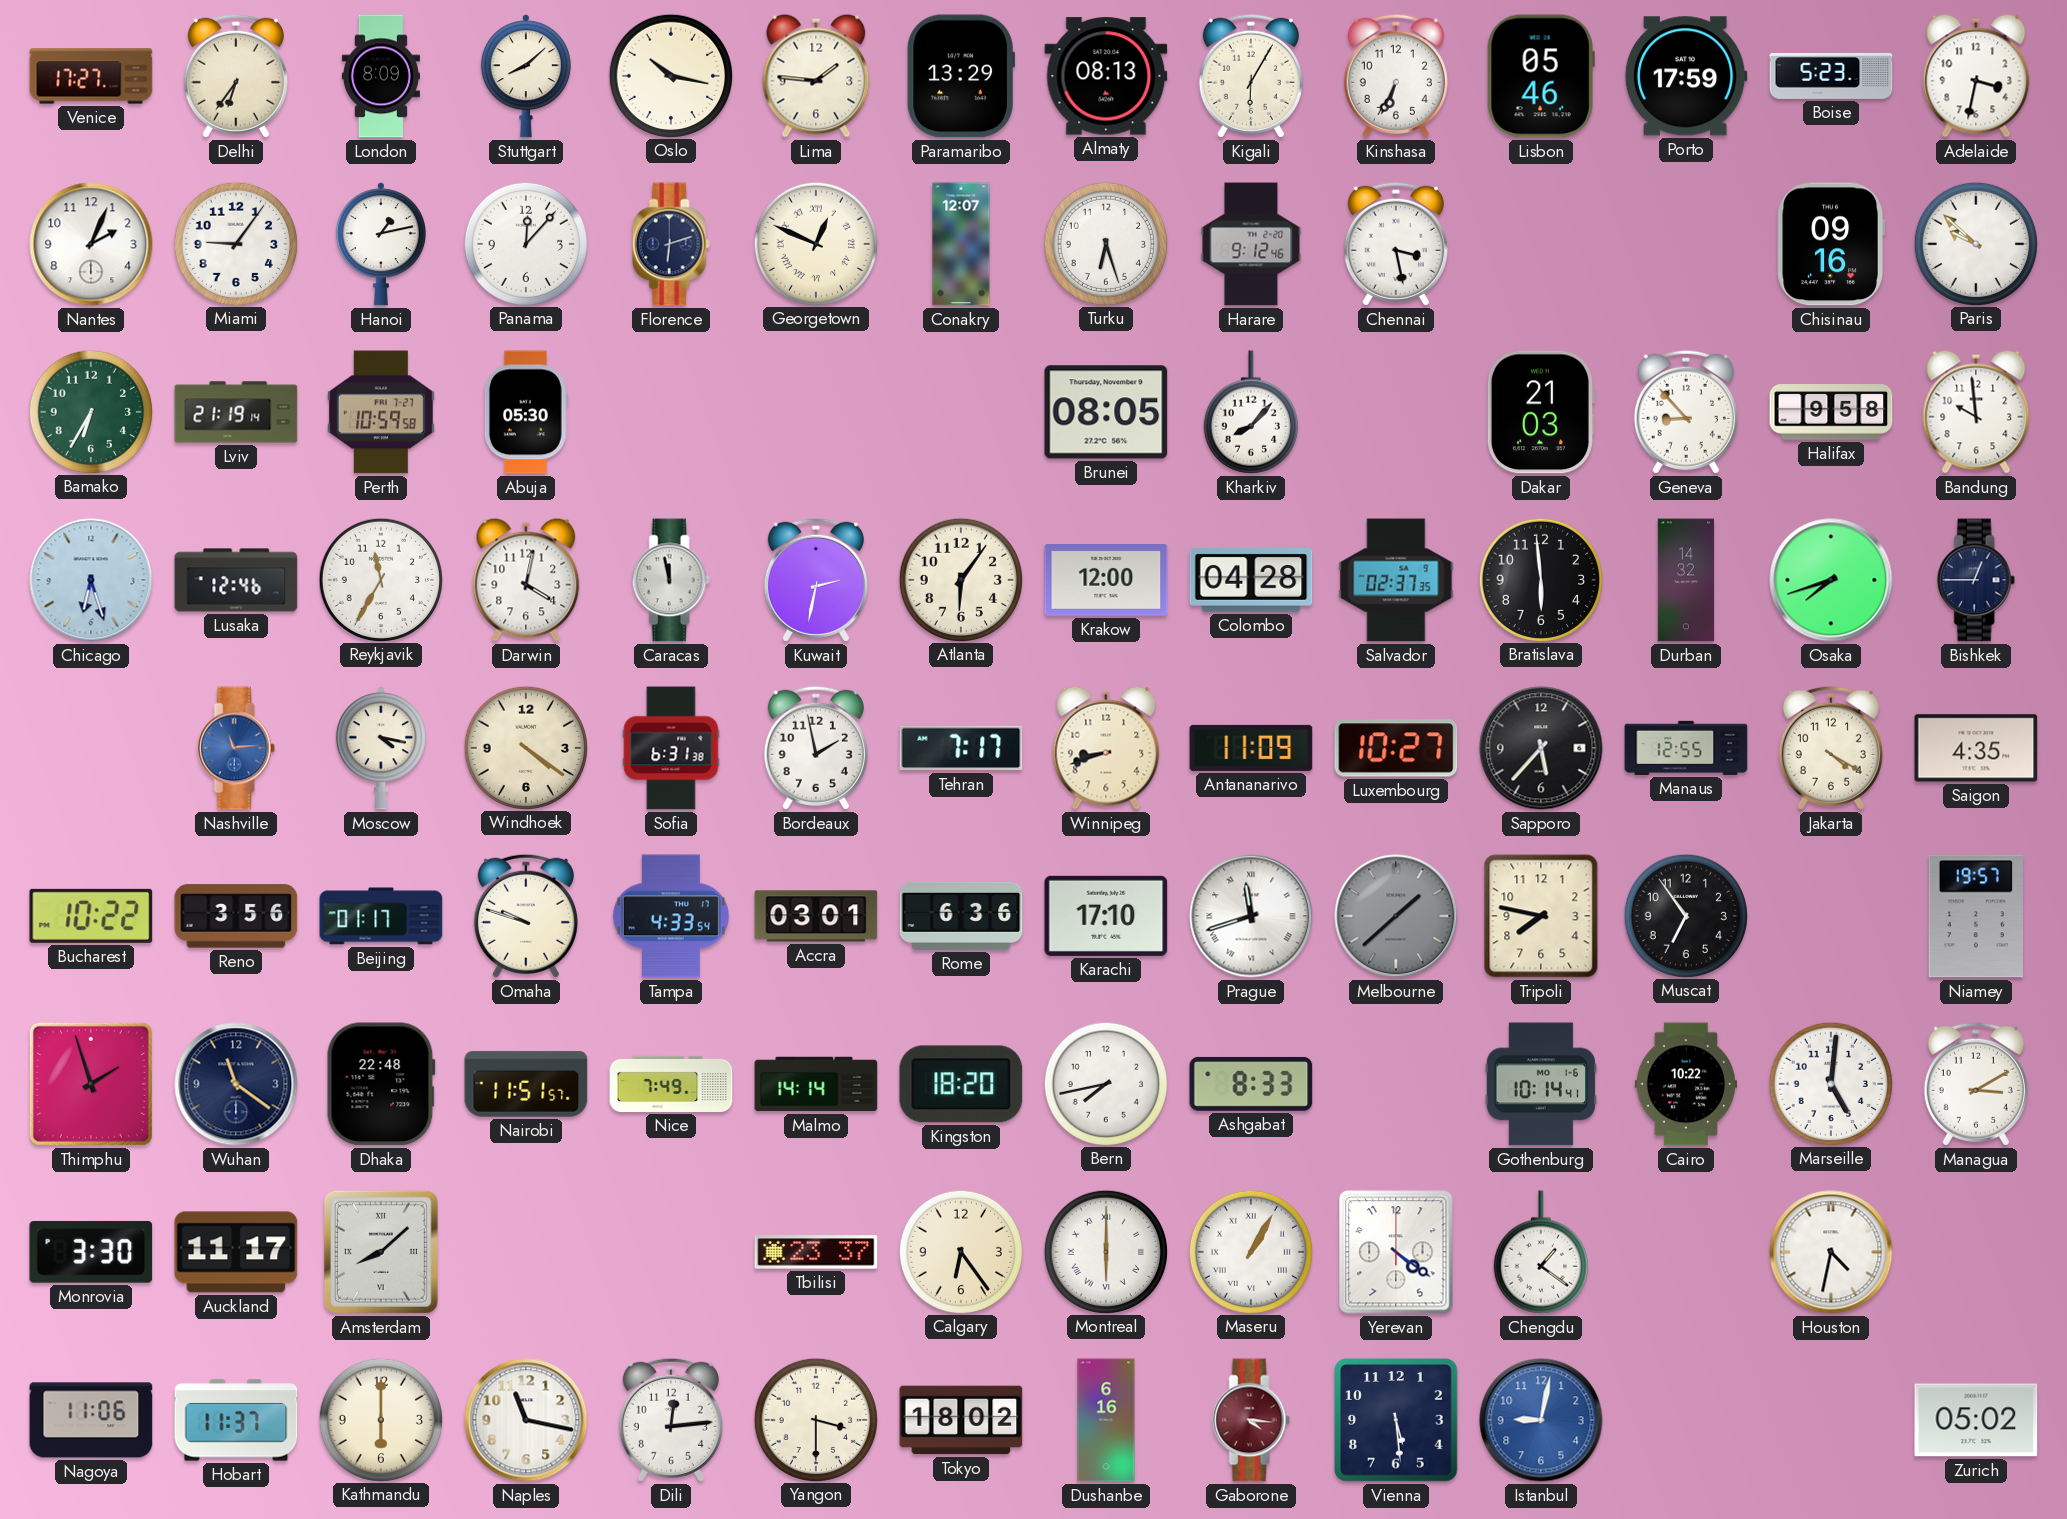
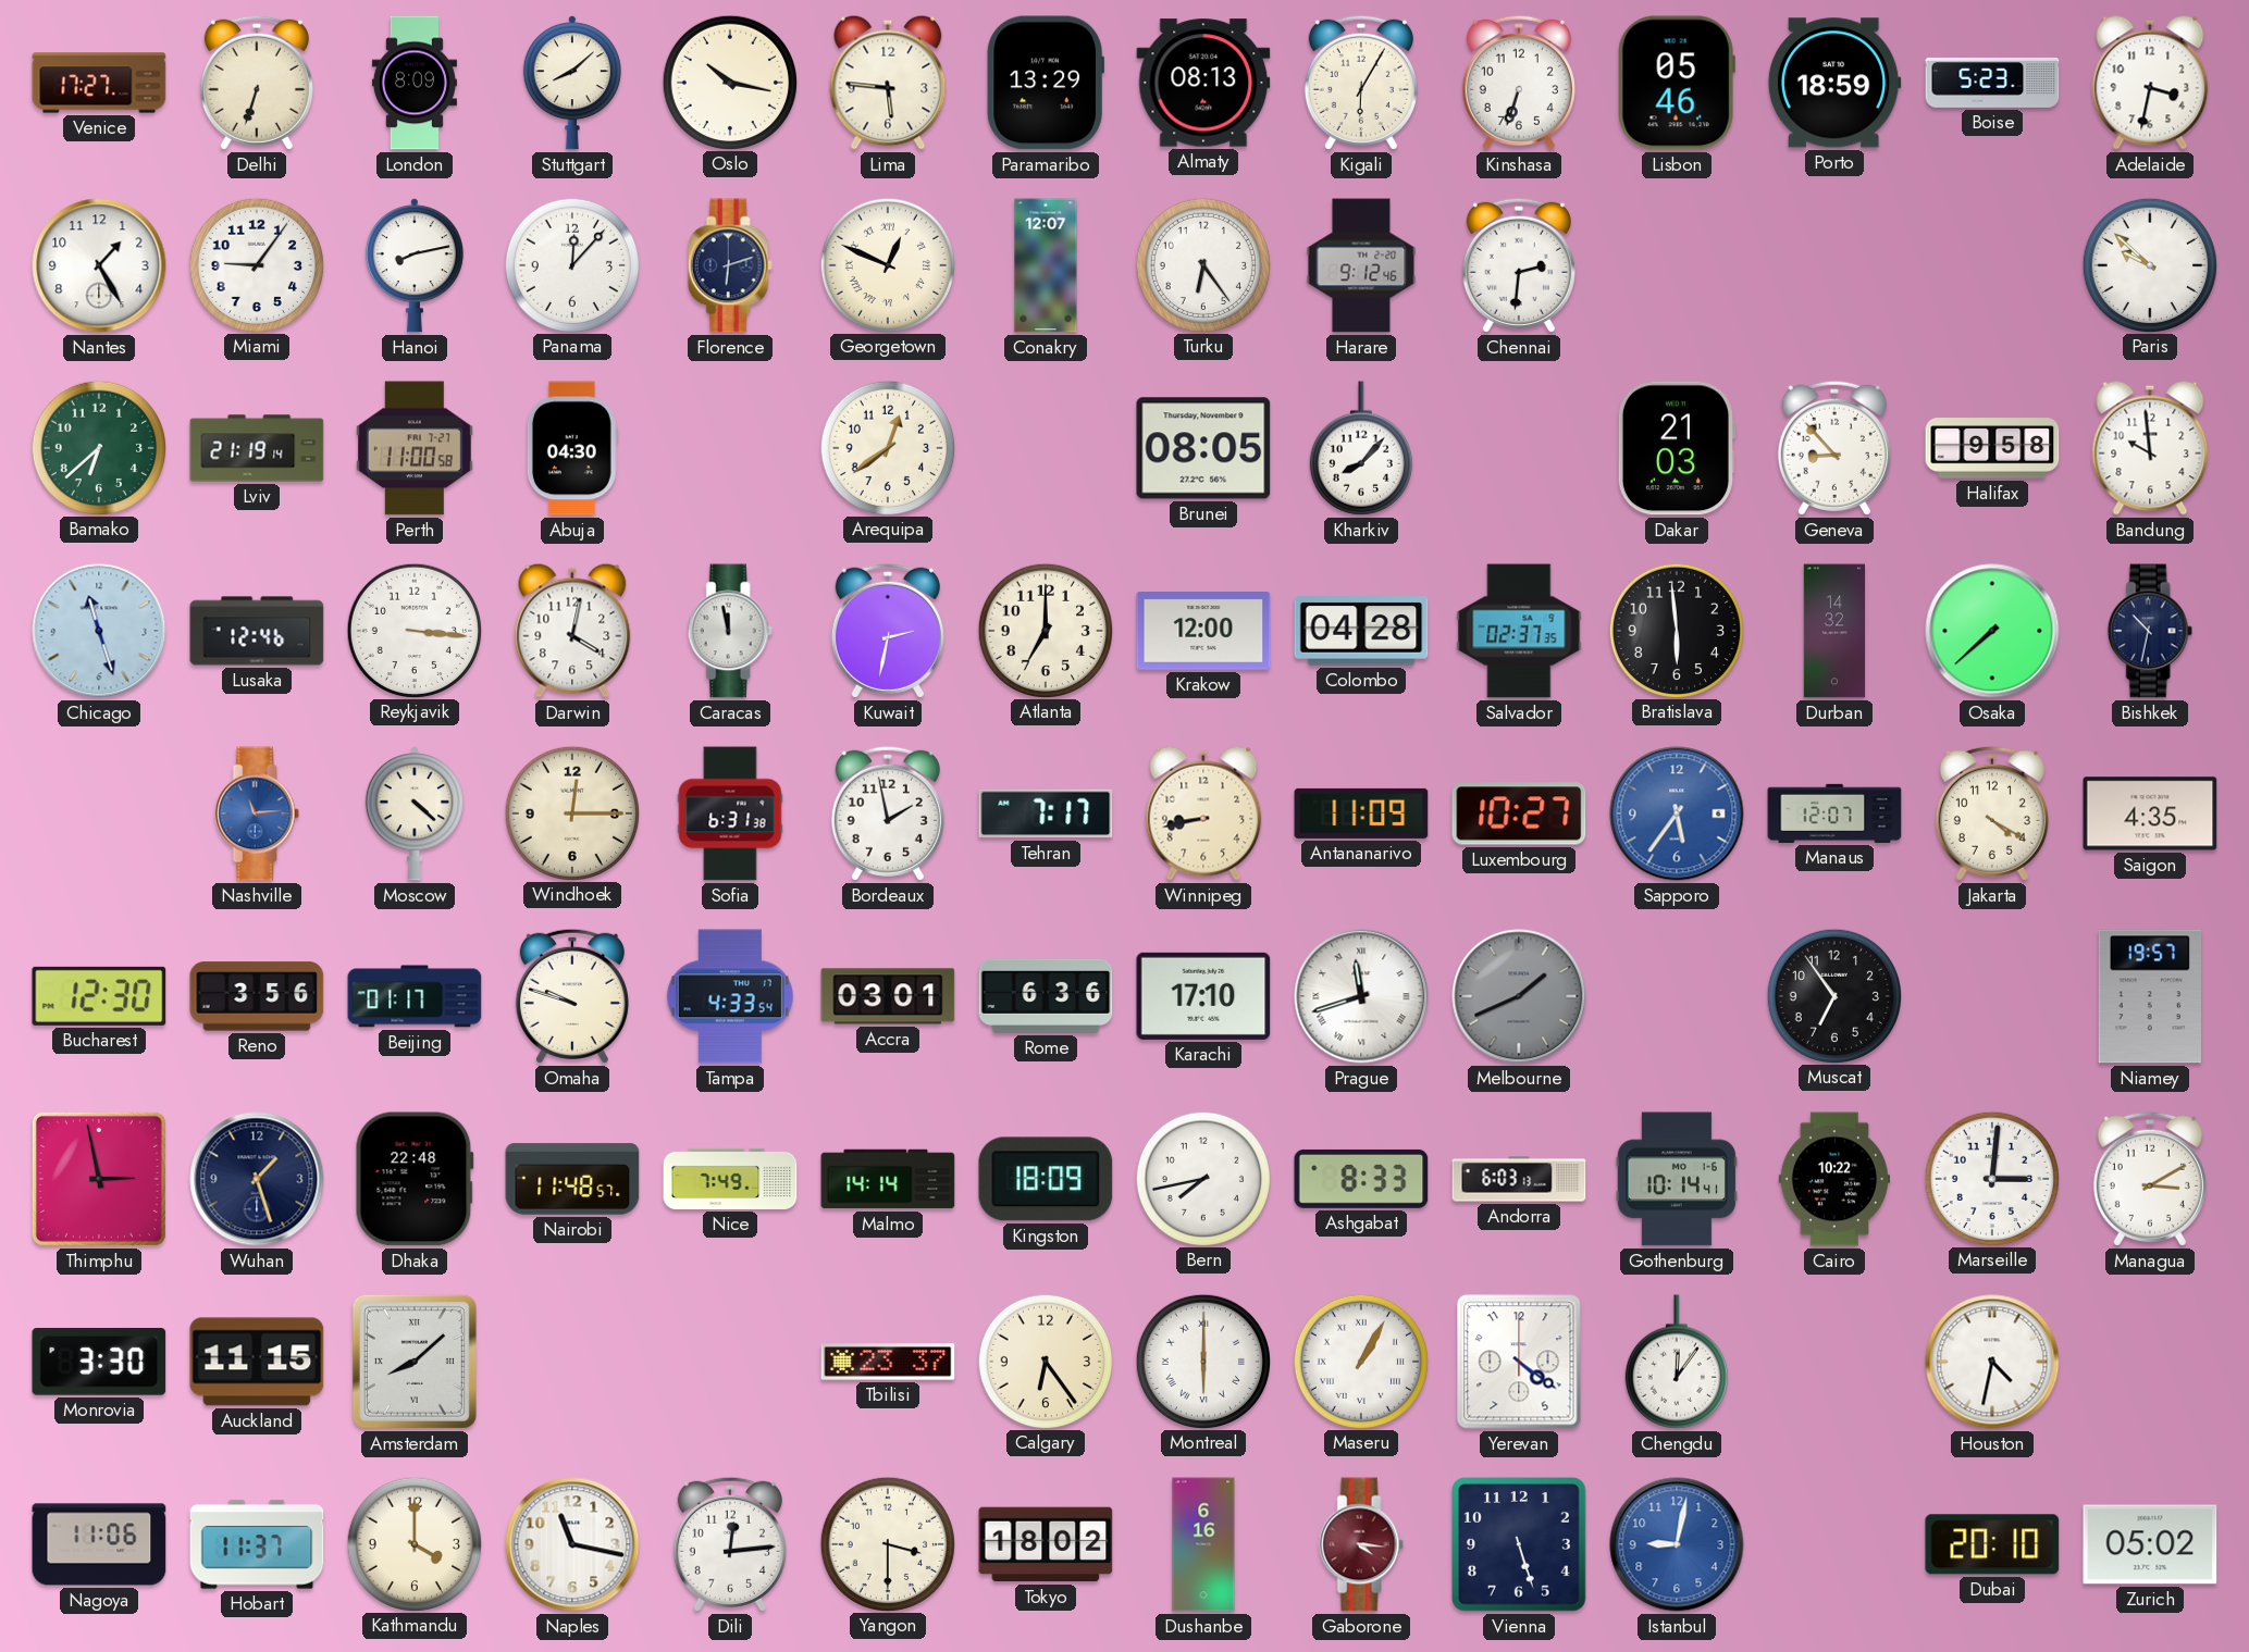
Delhi: 6:36 -> 6:33
Lima: 1:46 -> 5:46
Kinshasa: 6:34 -> 6:33
Porto: 17:59 -> 18:59
Nantes: 2:04 -> 1:25
Hanoi: 1:13 -> 8:13
Turku: 6:27 -> 6:24
Chennai: 3:28 -> 2:31
Chisinau: 09:16 -> none
Bamako: 6:35 -> 6:38
Perth: 10:59 -> 11:00
Abuja: 05:30 -> 04:30
Arequipa: none -> 12:39
Chicago: 6:27 -> 11:27
Reykjavik: 11:35 -> 3:16
Atlanta: 6:06 -> 7:00
Osaka: 7:42 -> 7:38
Bishkek: 12:45 -> 10:32
Moscow: 4:17 -> 4:22
Windhoek: 4:21 -> 12:15
Winnipeg: 8:42 -> 8:43
Sapporo: 5:37 -> 5:36
Sapporo dial: black -> blue
Manaus: 12:55 -> 12:07
Bucharest: 10:22 -> 12:30
Melbourne: 1:38 -> 1:41
Tripoli: 7:47 -> none
Thimphu: 1:57 -> 2:58
Wuhan: 11:21 -> 1:27
Nairobi: 11:51 -> 11:48
Kingston: 18:20 -> 18:09
Andorra: none -> 6:03
Marseille: 5:01 -> 3:01
Auckland: 11:17 -> 11:15
Chengdu: 1:21 -> 12:06
Kathmandu: 6:00 -> 4:00
Vienna: 5:29 -> 5:27
Dubai: none -> 20:10
